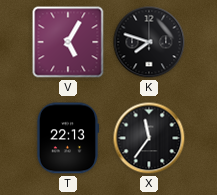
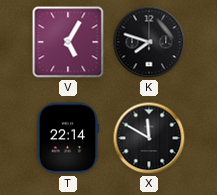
T: 22:13 -> 22:14
X: 11:36 -> 11:50
